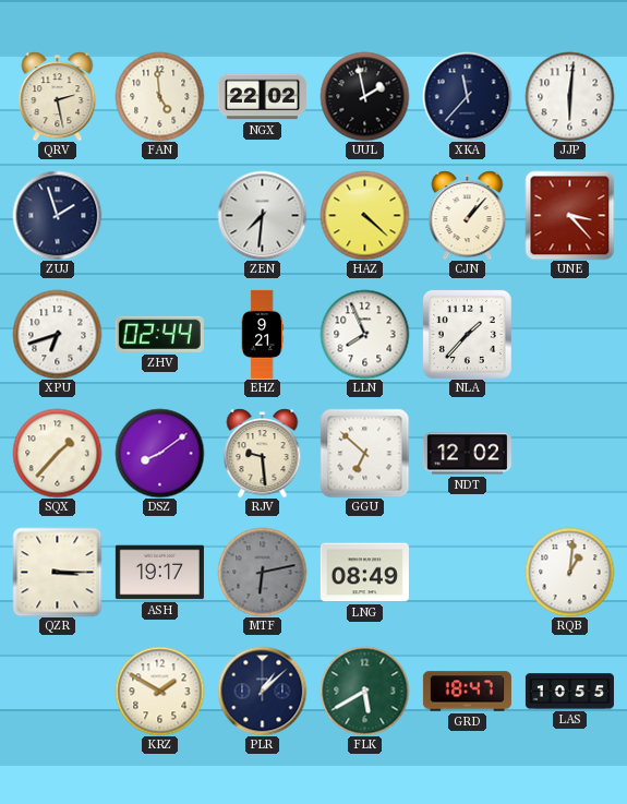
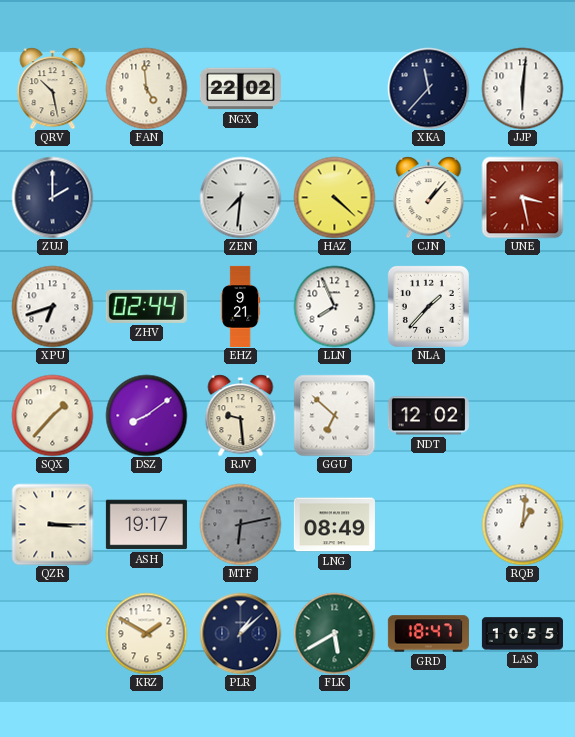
QRV: 2:28 -> 10:28
UUL: 1:58 -> none
ZUJ: 1:57 -> 2:00
UNE: 3:23 -> 3:28
